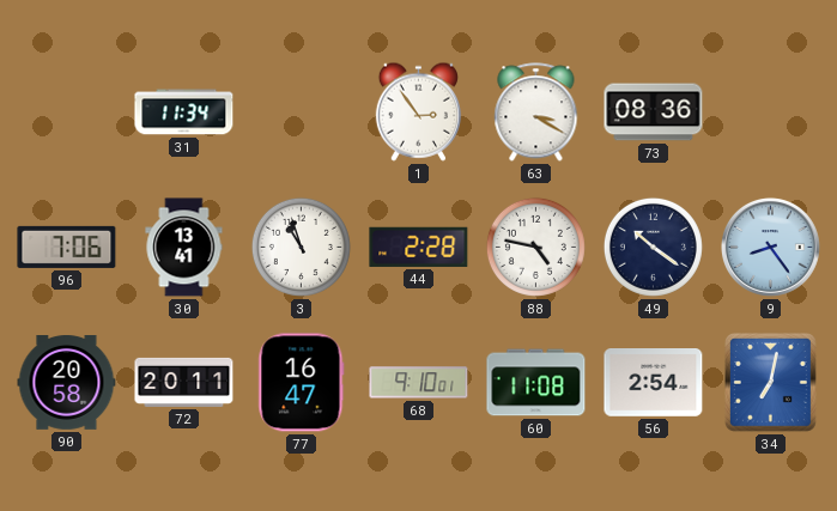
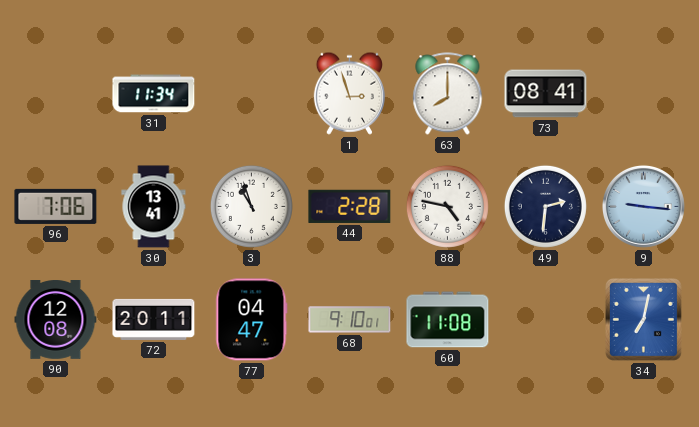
1: 2:54 -> 2:57
63: 3:20 -> 8:00
73: 08:36 -> 08:41
49: 10:21 -> 2:31
9: 8:24 -> 9:16
90: 20:58 -> 12:08
77: 16:47 -> 04:47
56: 2:54 -> none
